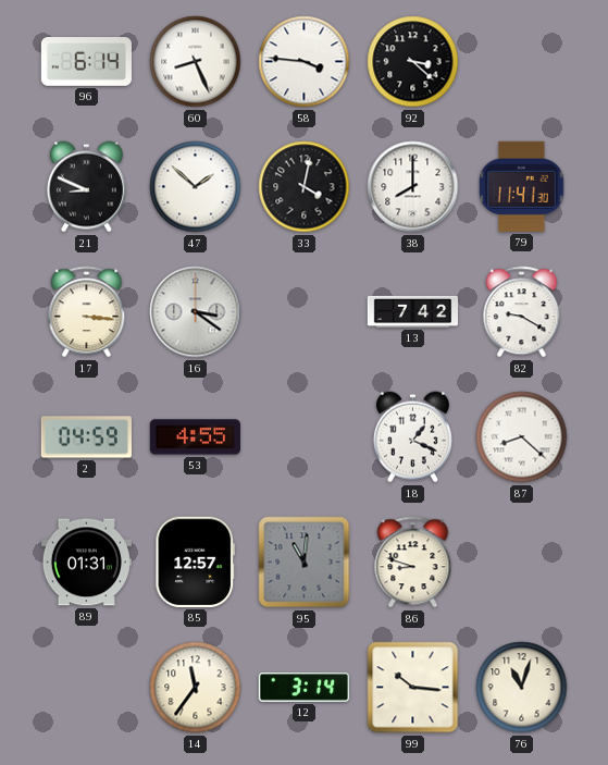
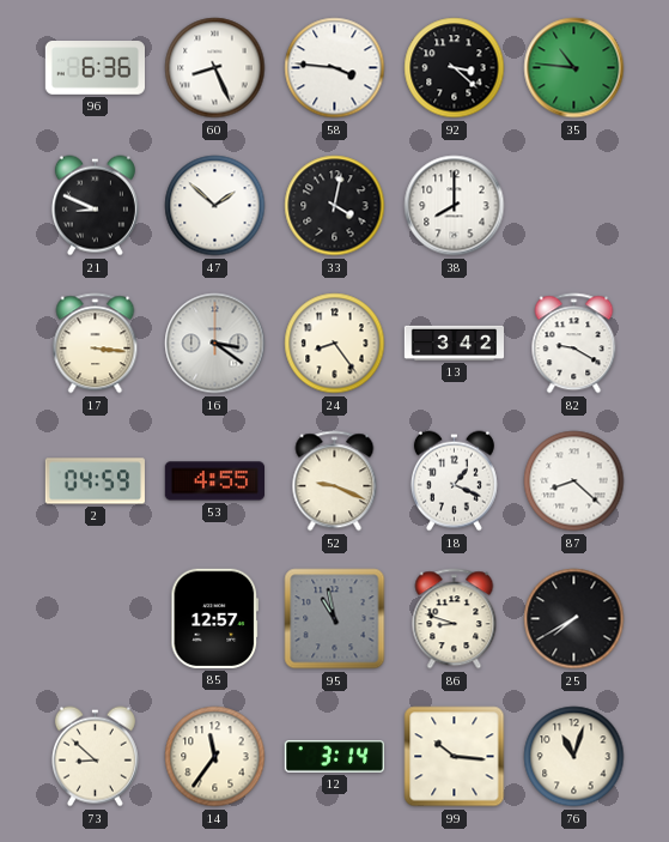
96: 6:14 -> 6:36
35: none -> 10:46
79: 11:41 -> none
24: none -> 8:24
13: 7:42 -> 3:42
52: none -> 9:19
89: 01:31 -> none
95: 11:01 -> 10:58
25: none -> 7:40
73: none -> 8:52
